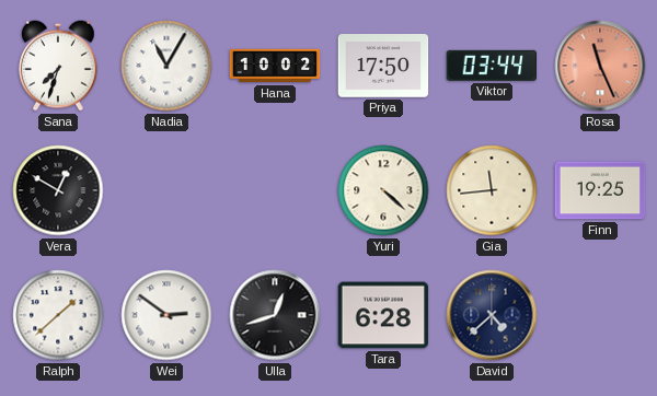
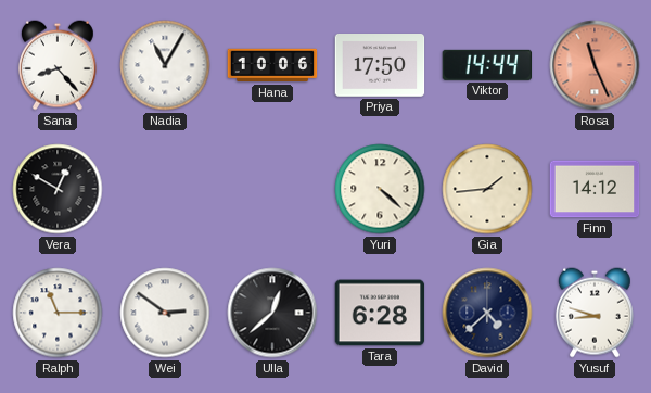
Sana: 7:33 -> 8:23
Hana: 10:02 -> 10:06
Viktor: 03:44 -> 14:44
Gia: 11:44 -> 1:44
Finn: 19:25 -> 14:12
Ralph: 1:38 -> 11:15
Ulla: 12:42 -> 12:38
Yusuf: none -> 8:48
